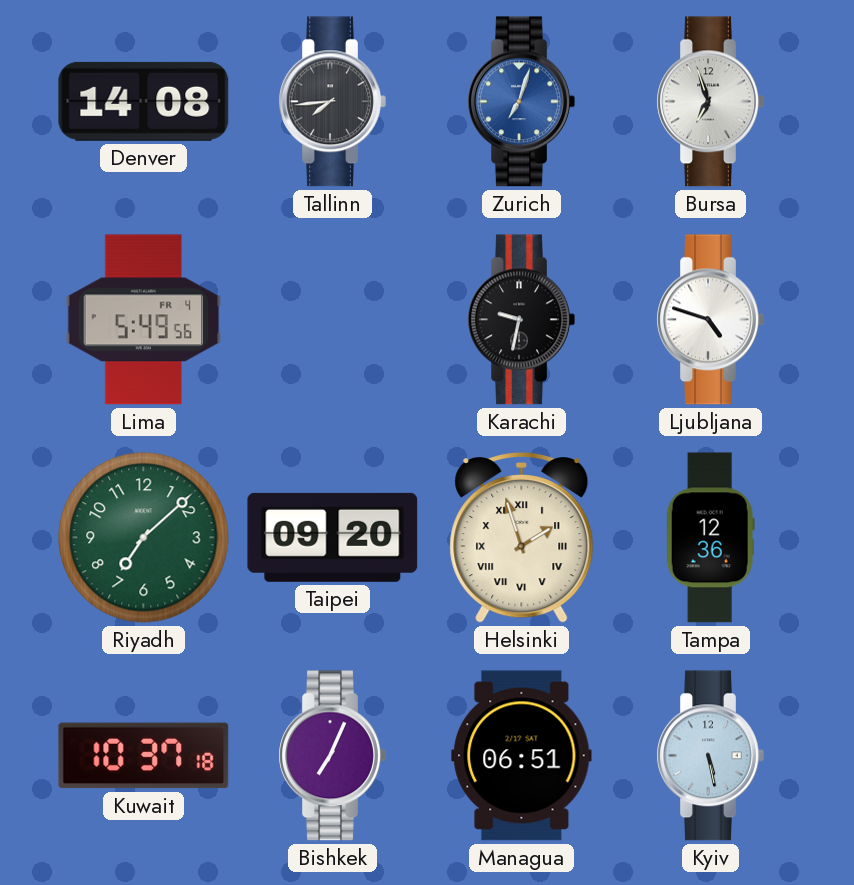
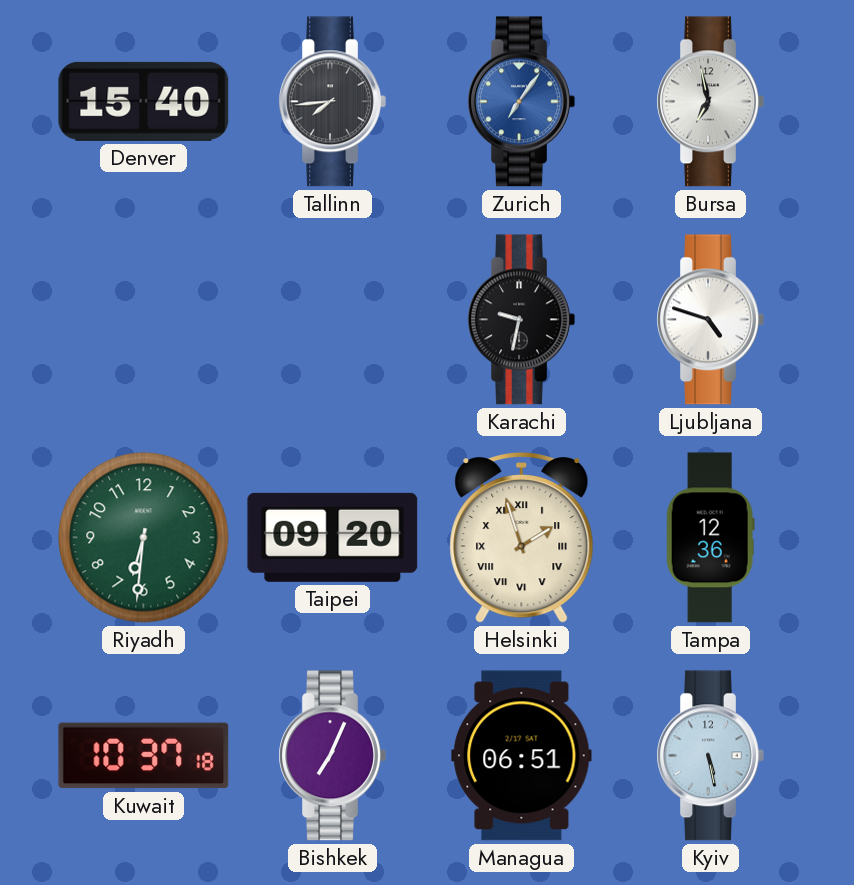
Denver: 14:08 -> 15:40
Zurich: 7:03 -> 7:06
Bursa: 6:57 -> 6:58
Lima: 5:49 -> none
Riyadh: 7:08 -> 6:31
